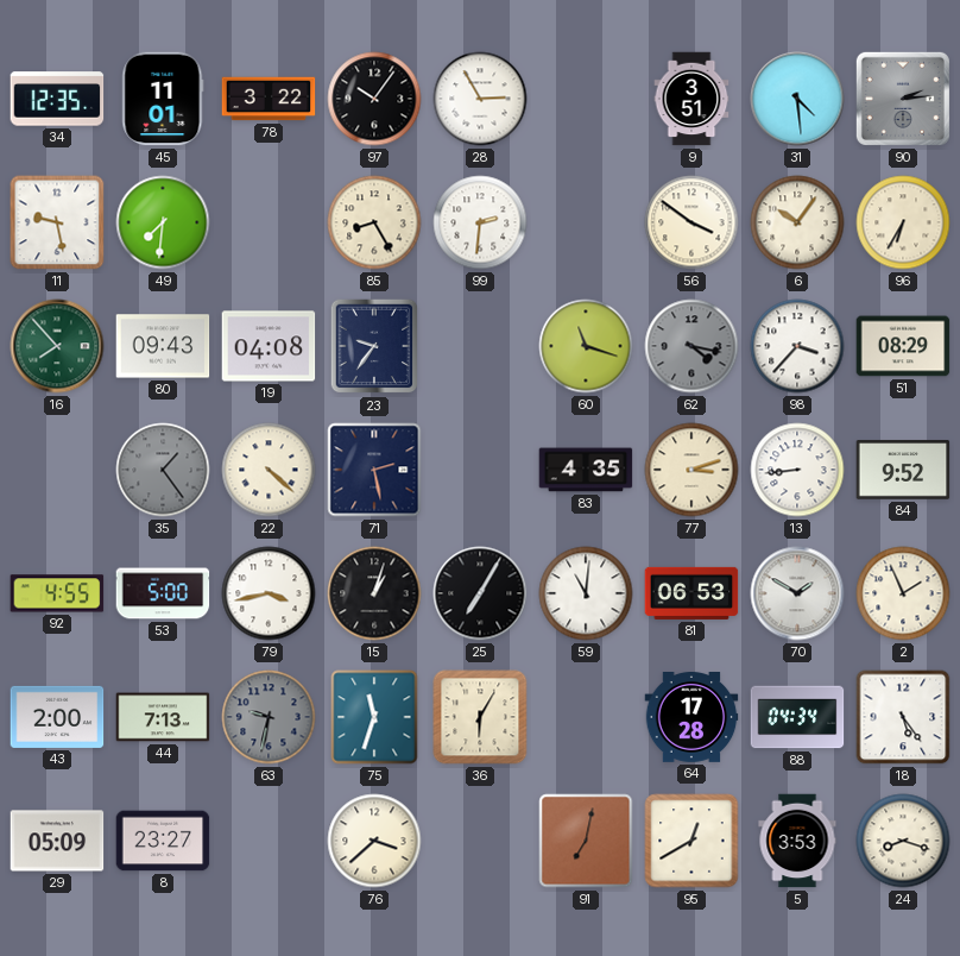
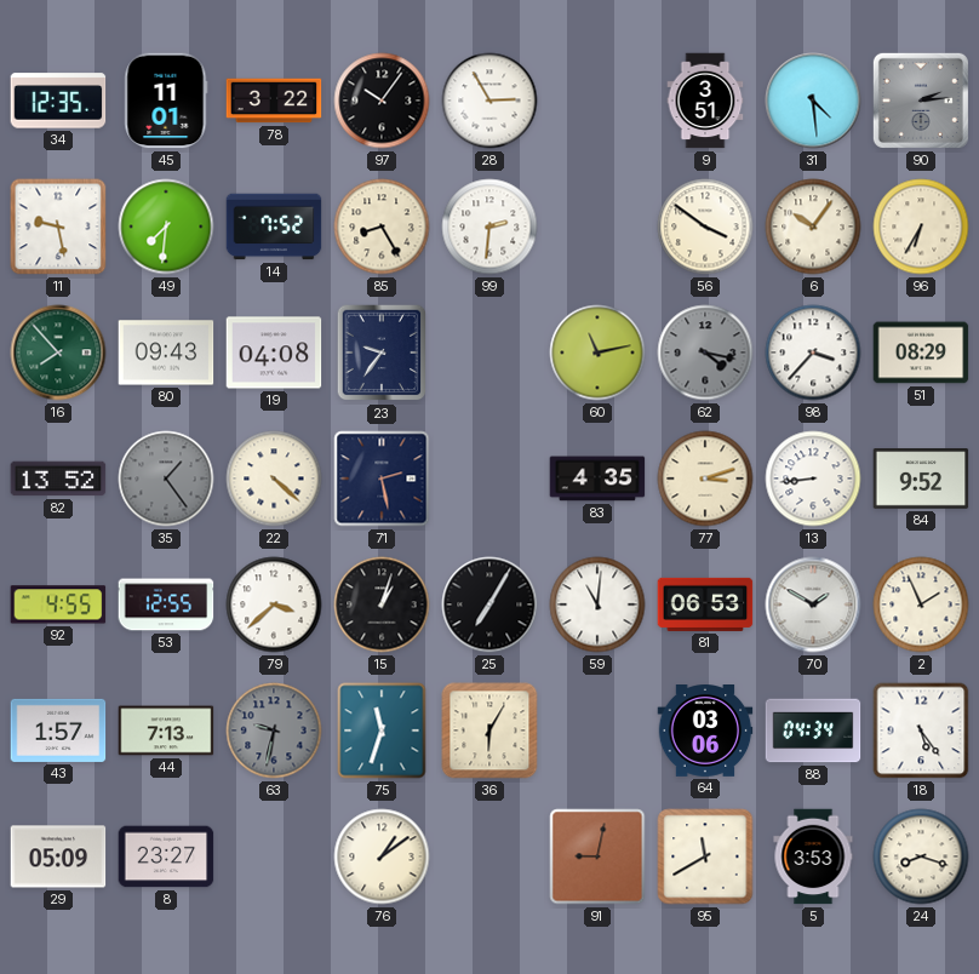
14: none -> 7:52
60: 11:18 -> 11:13
82: none -> 13:52
53: 5:00 -> 12:55
79: 3:43 -> 3:38
43: 2:00 -> 1:57
64: 17:28 -> 03:06
76: 3:38 -> 1:09
91: 7:02 -> 9:02
95: 12:40 -> 11:40
